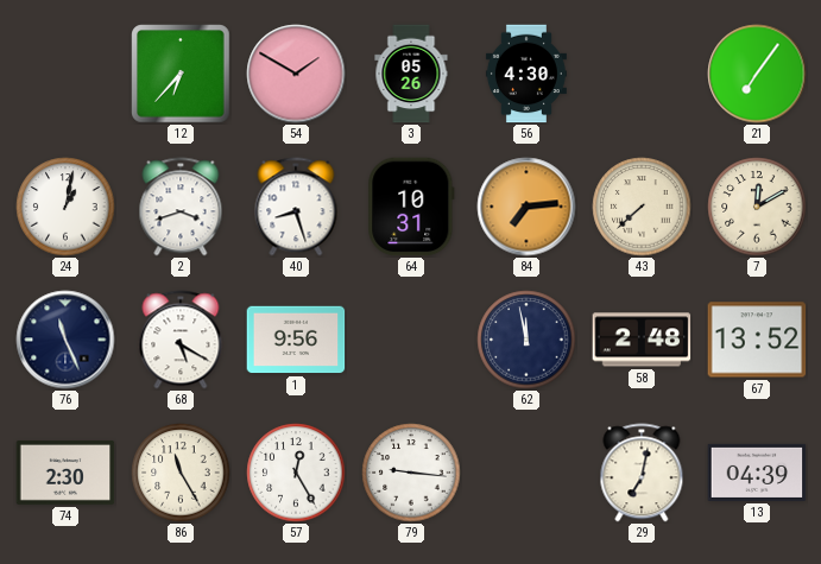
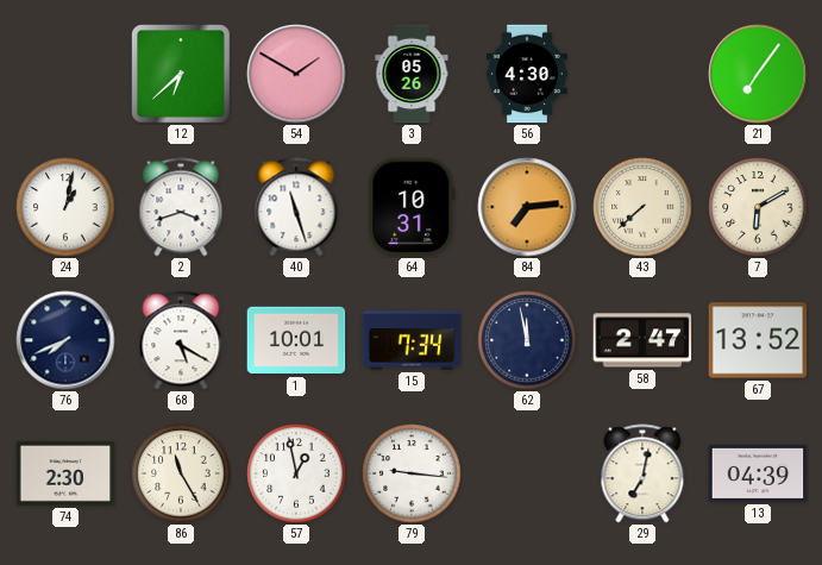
12: 6:37 -> 6:38
40: 8:27 -> 11:27
7: 12:10 -> 6:10
76: 11:26 -> 7:41
1: 9:56 -> 10:01
15: none -> 7:34
58: 2:48 -> 2:47
57: 12:25 -> 12:58
